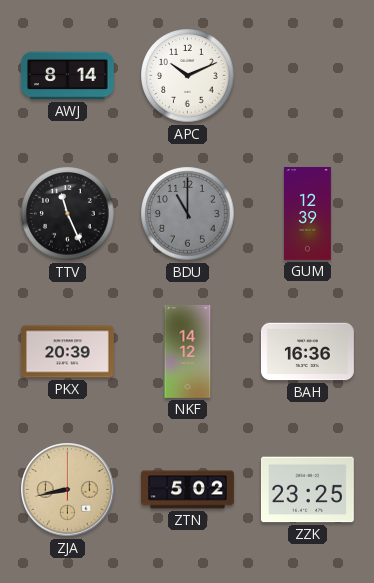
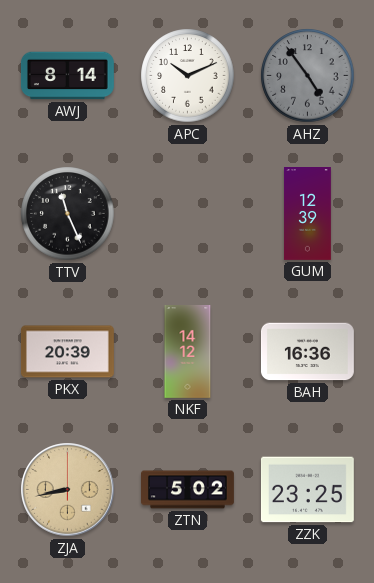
AHZ: none -> 4:54
BDU: 11:00 -> none
